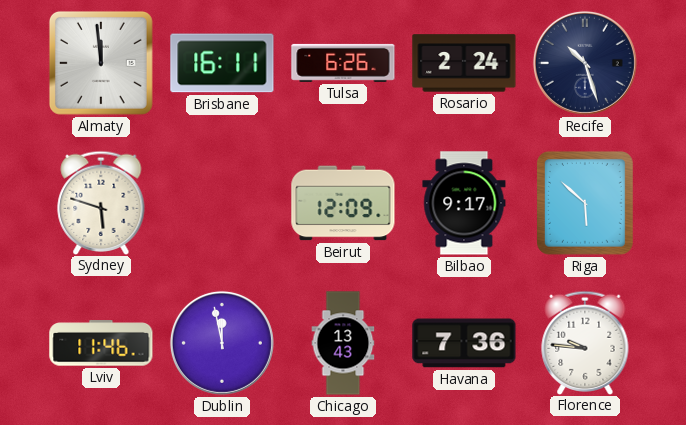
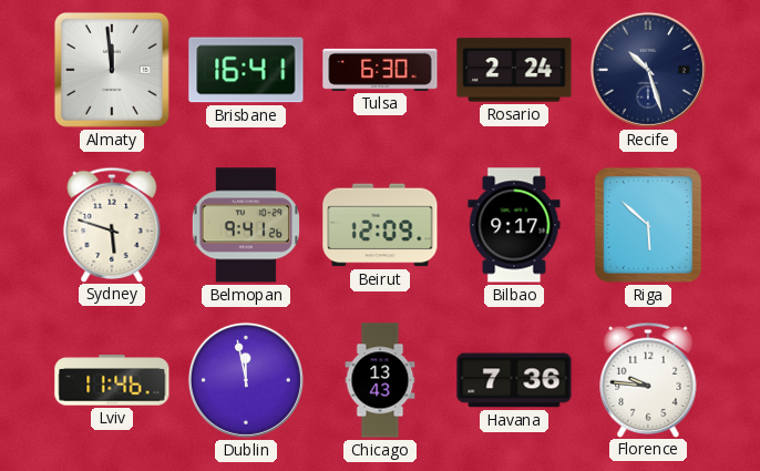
Brisbane: 16:11 -> 16:41
Tulsa: 6:26 -> 6:30
Belmopan: none -> 9:41
